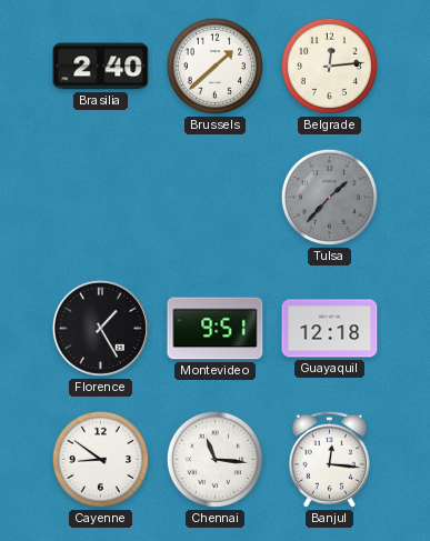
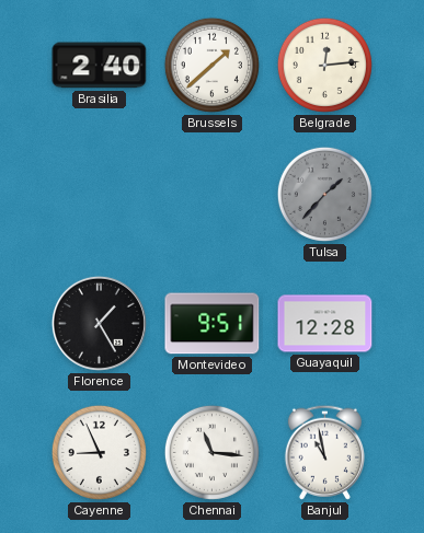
Guayaquil: 12:18 -> 12:28
Cayenne: 8:51 -> 8:56
Banjul: 12:16 -> 10:58
